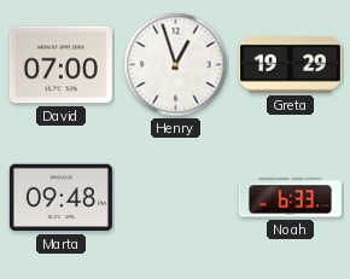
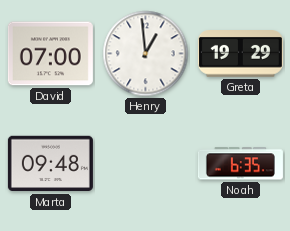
Henry: 12:57 -> 12:59
Noah: 6:33 -> 6:35
